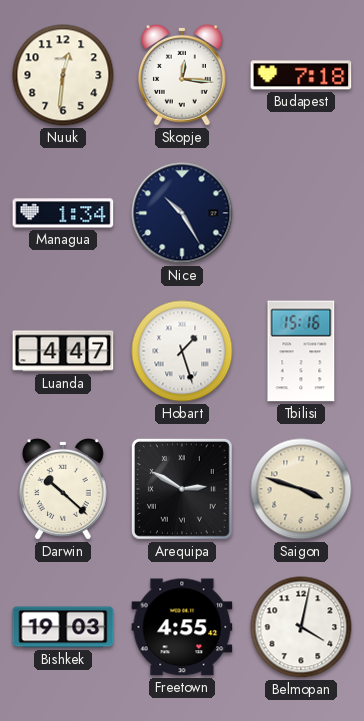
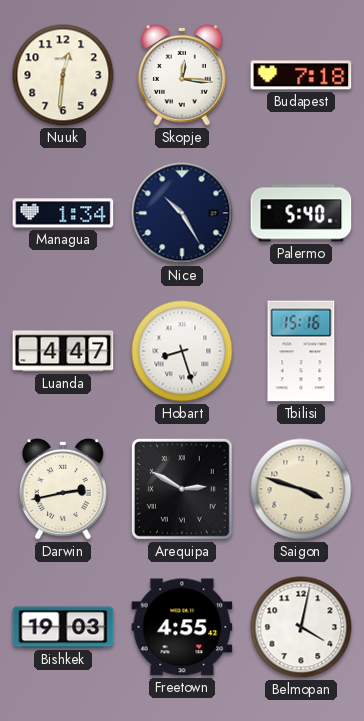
Palermo: none -> 5:40
Hobart: 1:27 -> 8:27
Darwin: 10:22 -> 2:43
